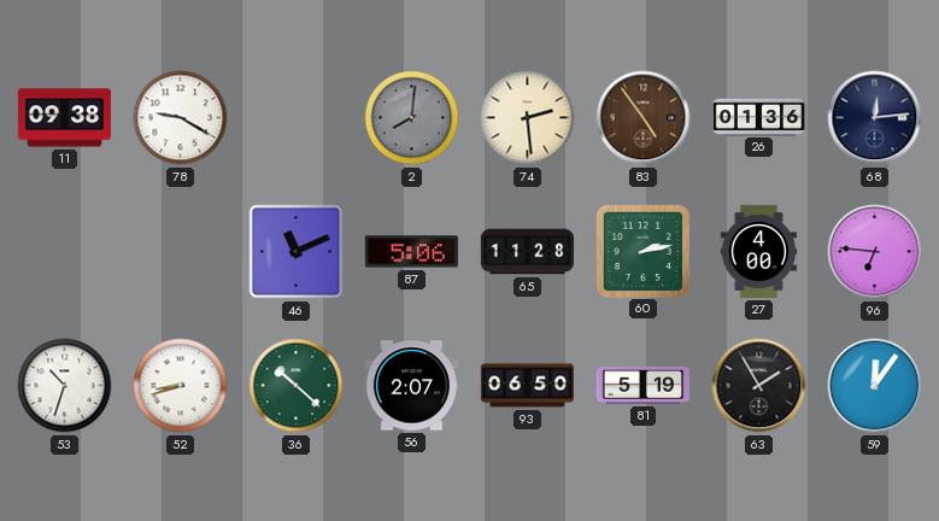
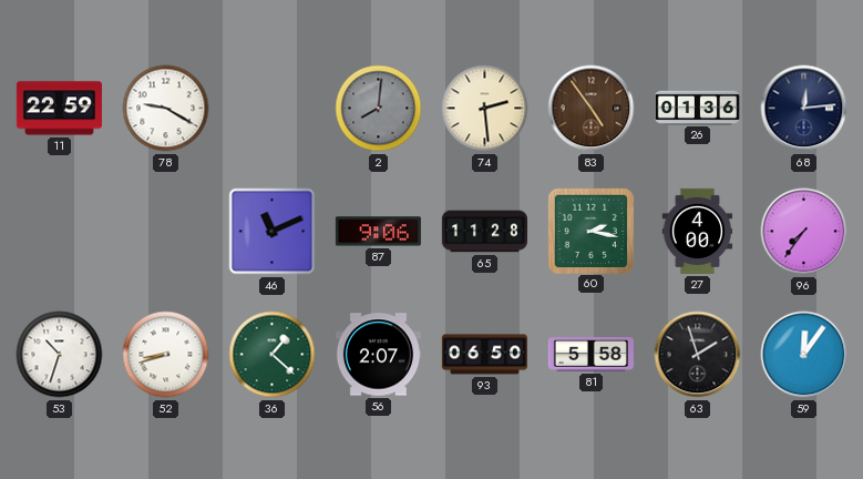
11: 09:38 -> 22:59
87: 5:06 -> 9:06
60: 2:13 -> 2:17
96: 6:46 -> 7:36
36: 10:22 -> 1:22
81: 5:19 -> 5:58
63: 1:55 -> 1:57
